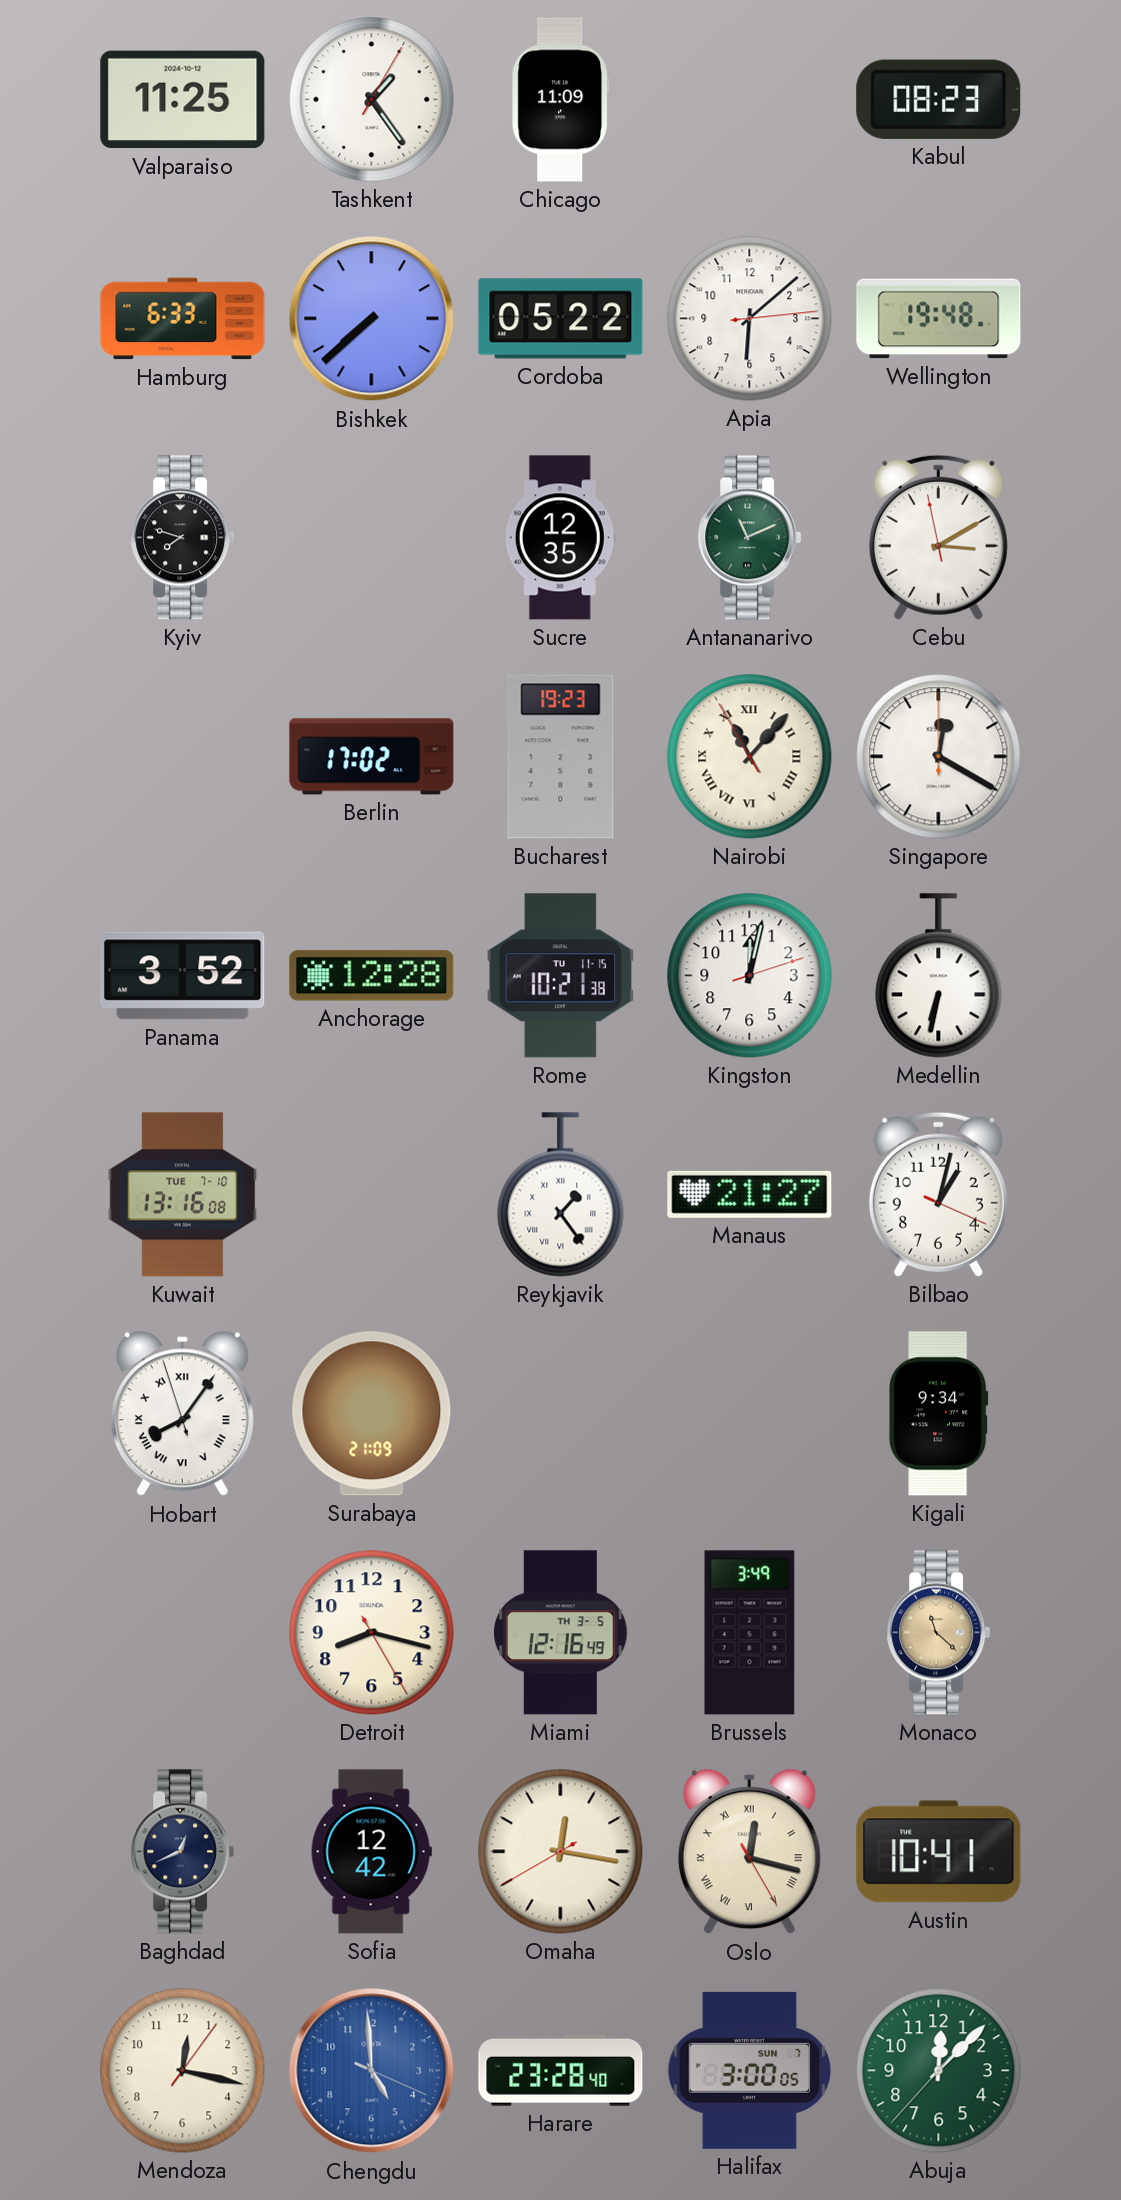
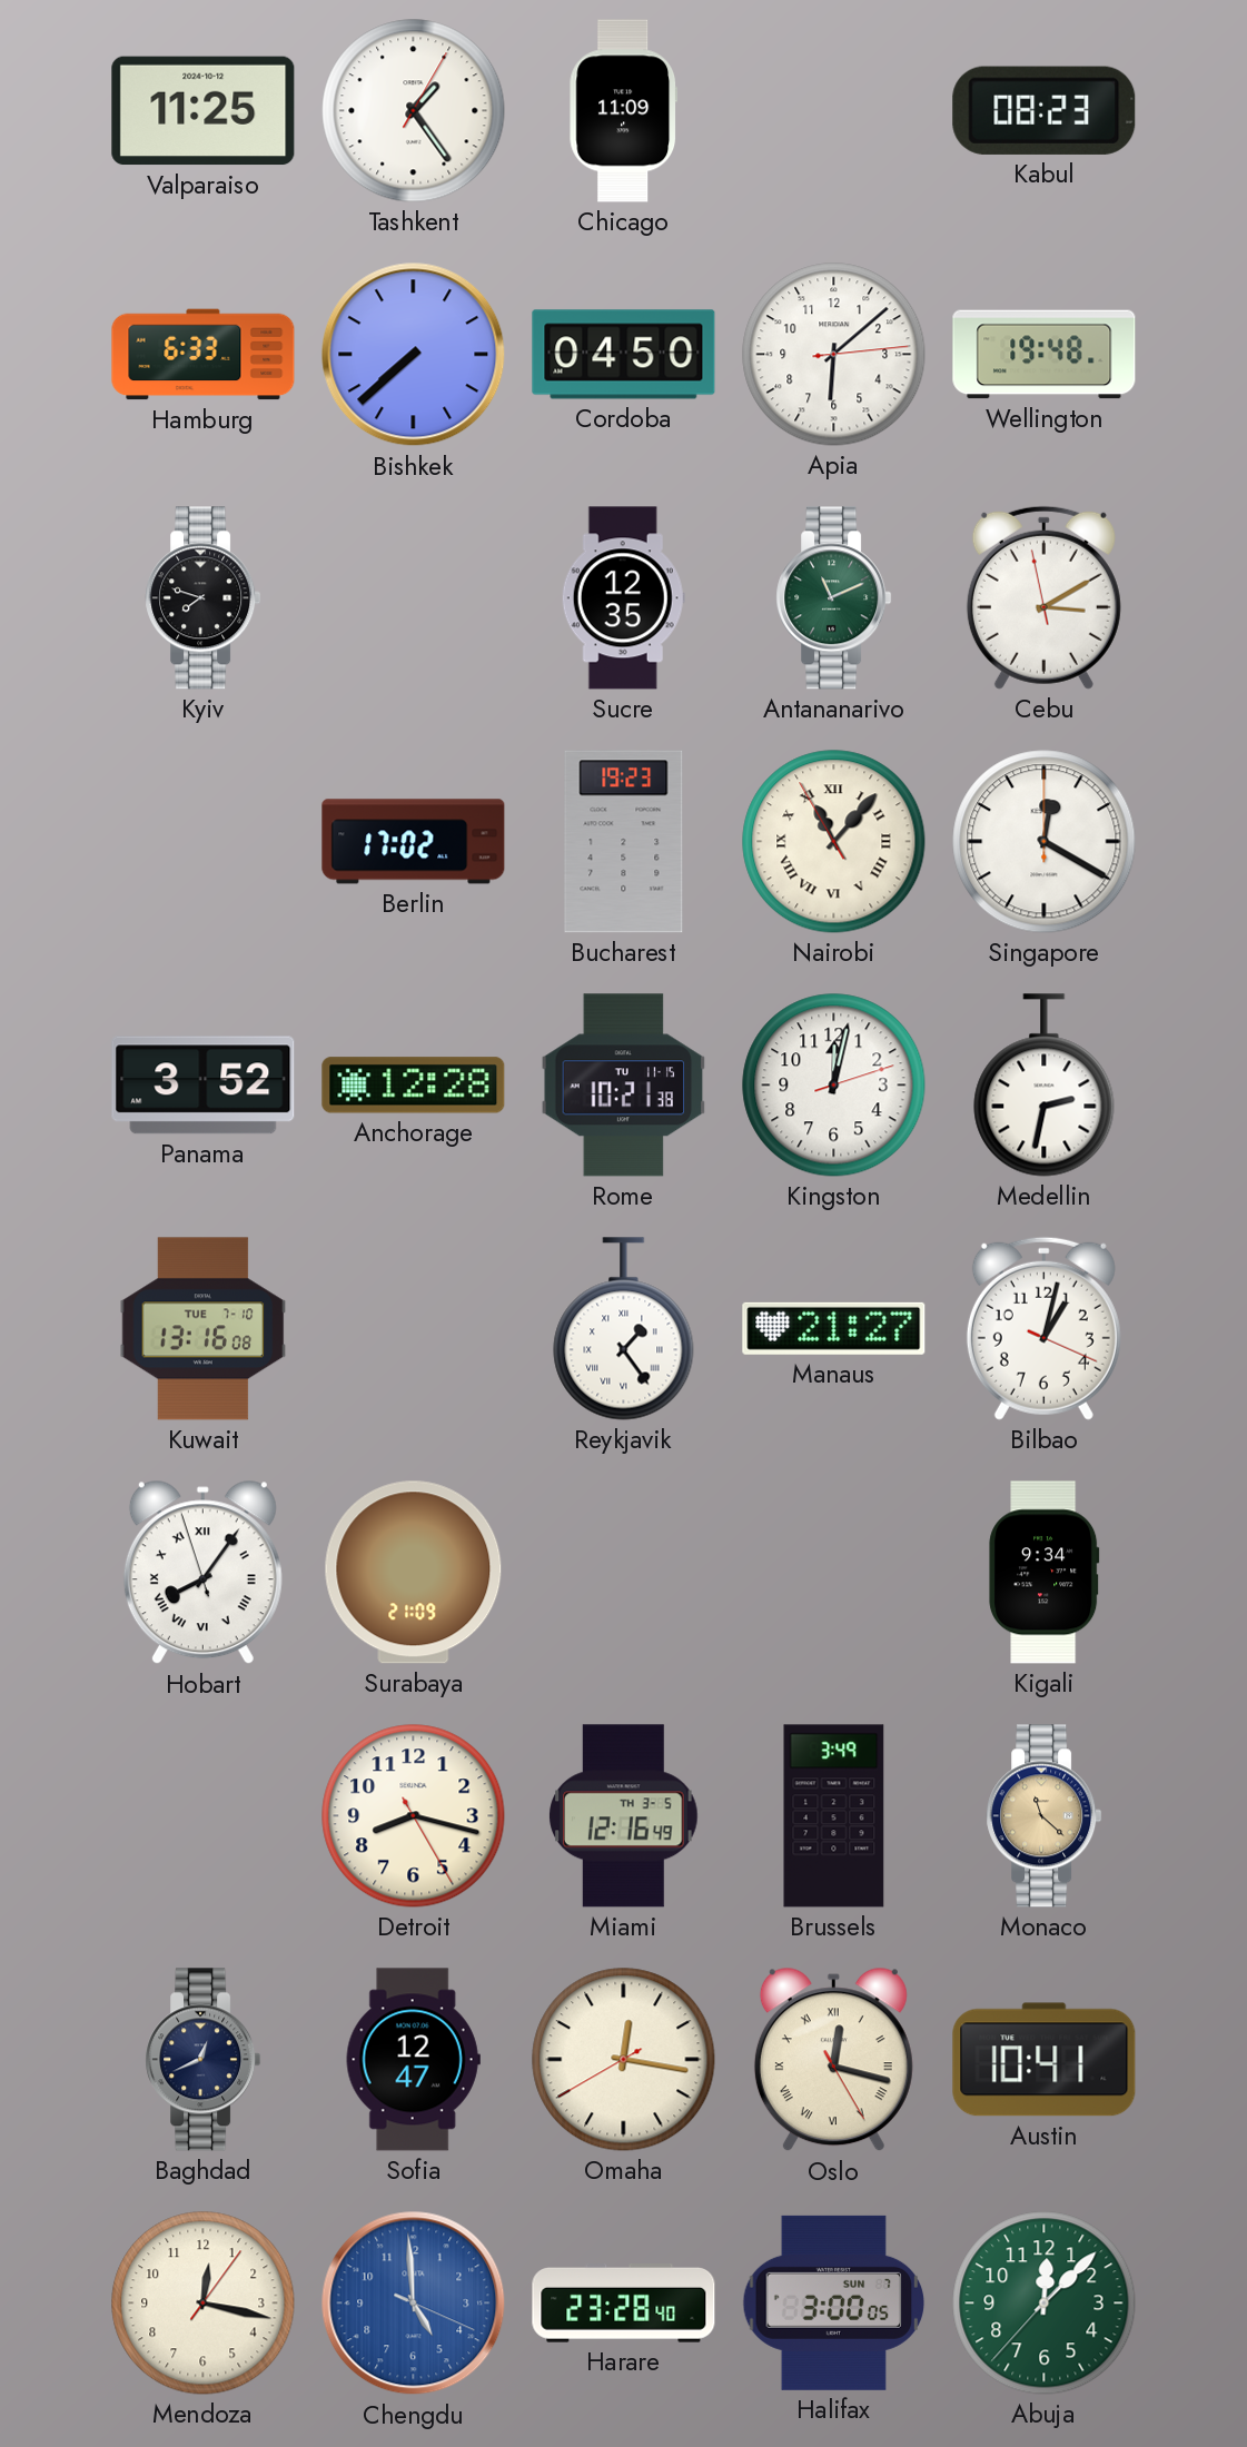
Cordoba: 05:22 -> 04:50
Medellin: 6:32 -> 2:32
Sofia: 12:42 -> 12:47
